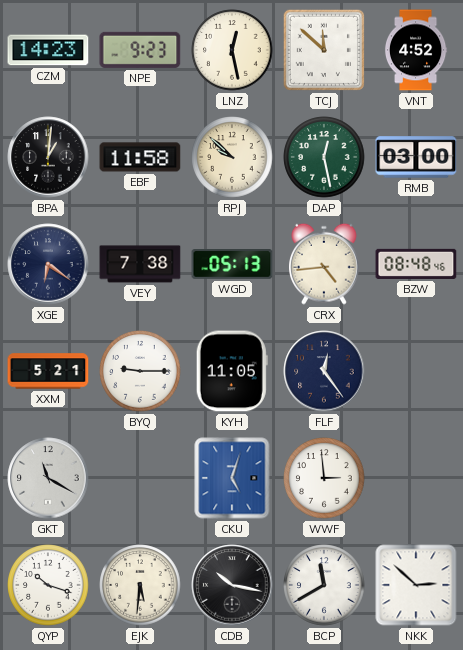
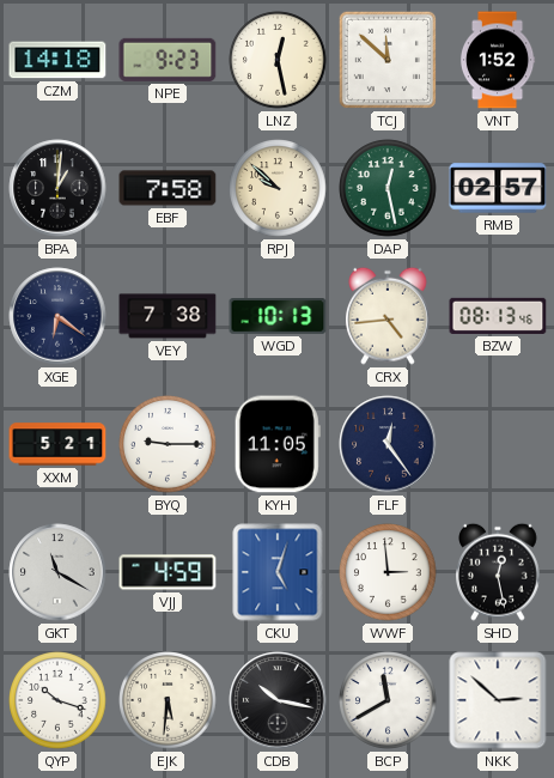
CZM: 14:23 -> 14:18
VNT: 4:52 -> 1:52
EBF: 11:58 -> 7:58
RMB: 03:00 -> 02:57
WGD: 05:13 -> 10:13
BZW: 08:48 -> 08:13
VJJ: none -> 4:59
SHD: none -> 12:28
